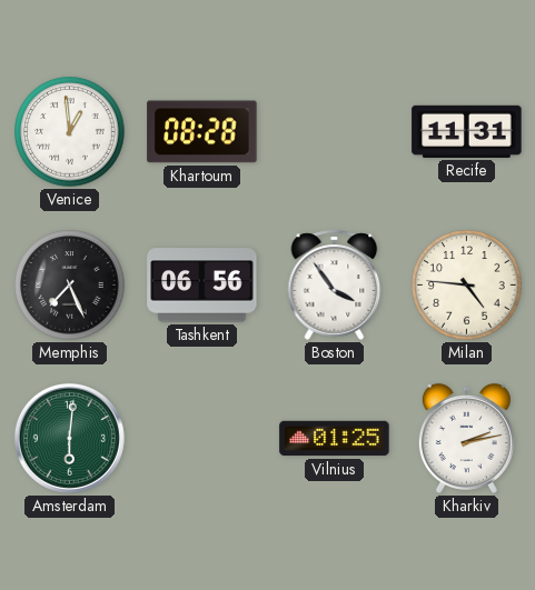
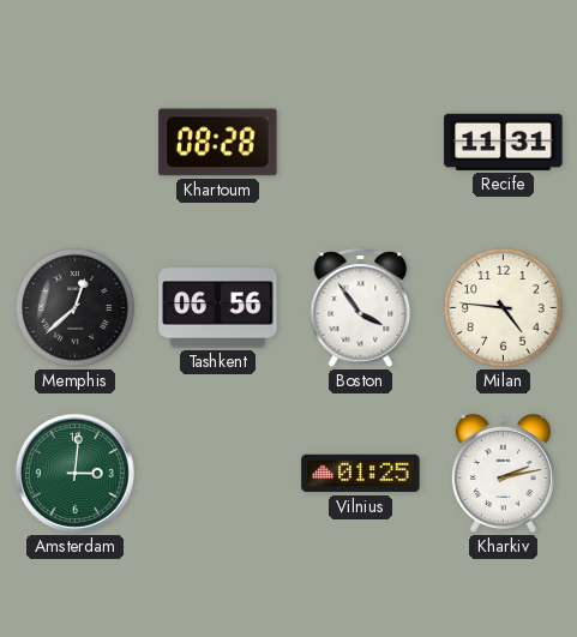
Venice: 12:59 -> none
Memphis: 7:26 -> 12:38
Amsterdam: 6:01 -> 3:01
